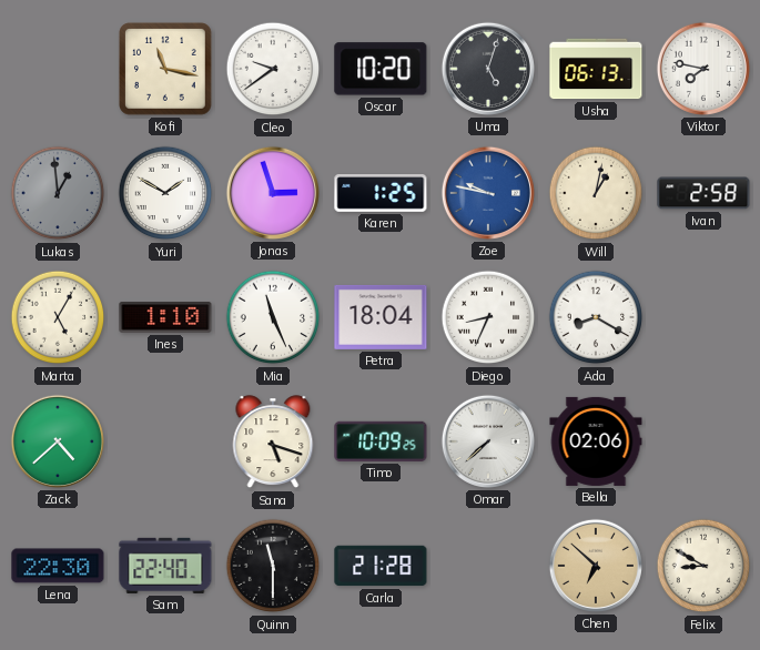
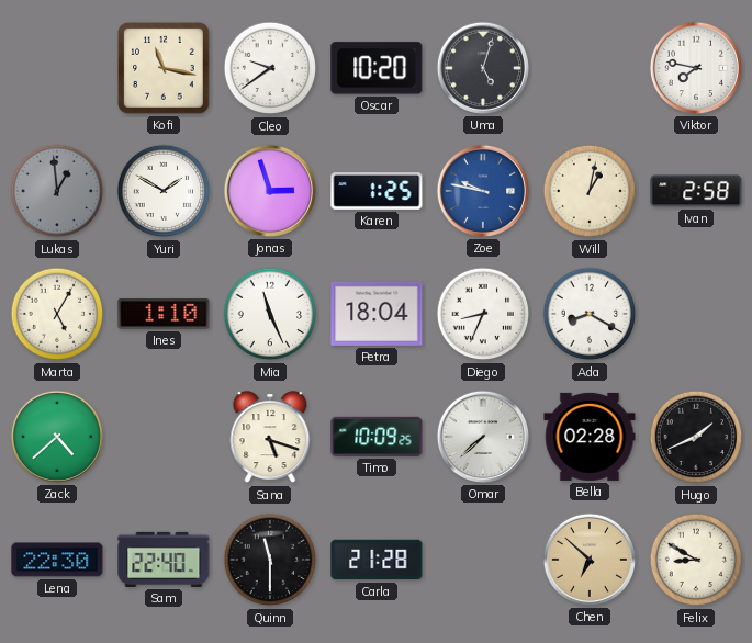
Usha: 06:13 -> none
Bella: 02:06 -> 02:28
Hugo: none -> 1:41
